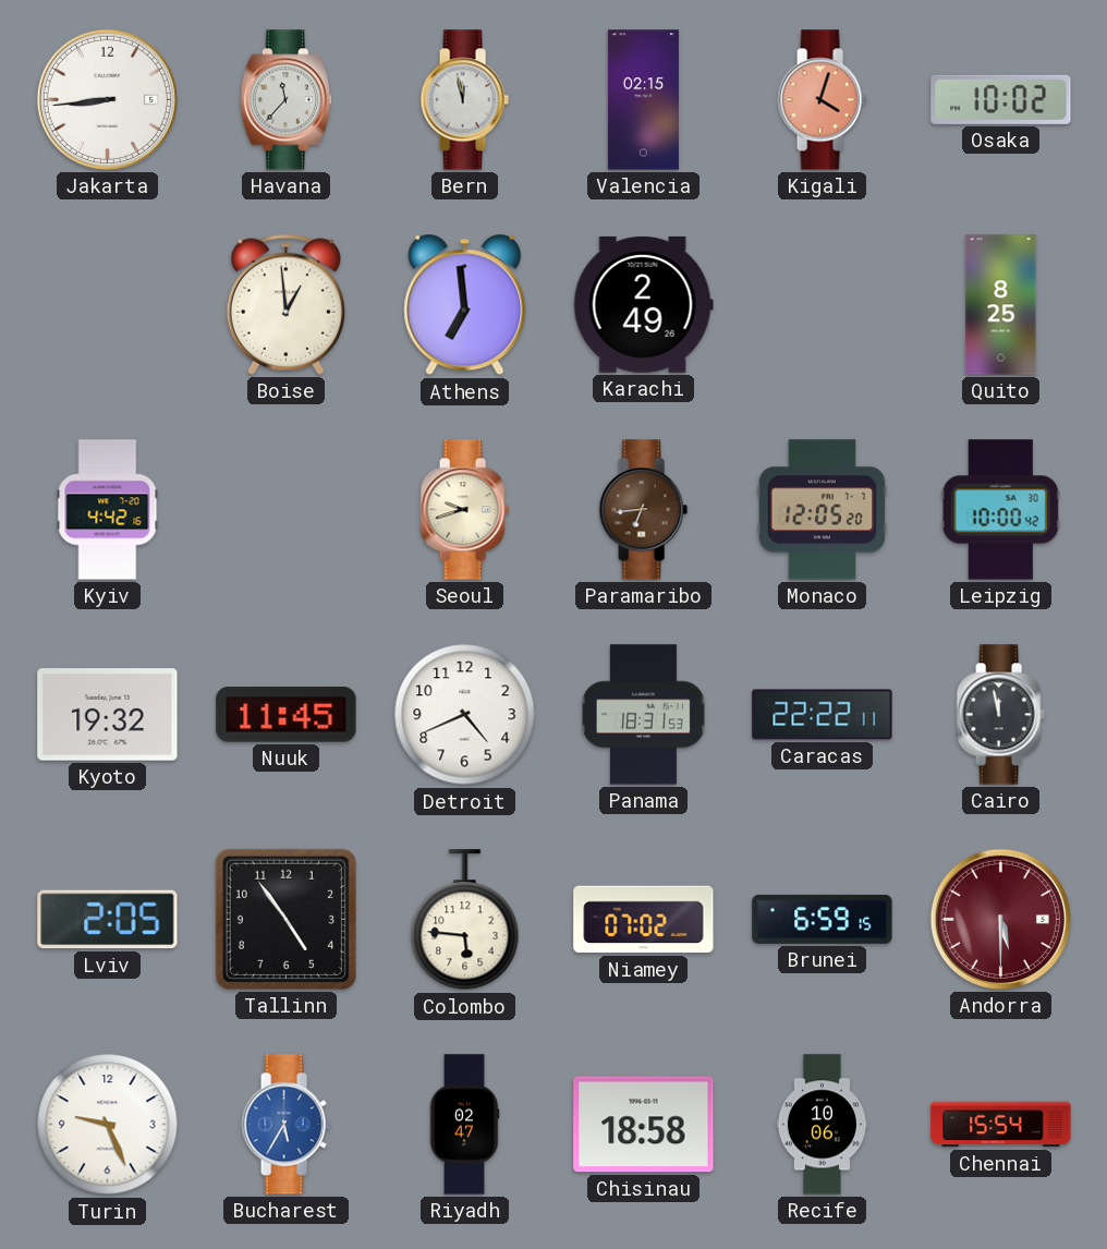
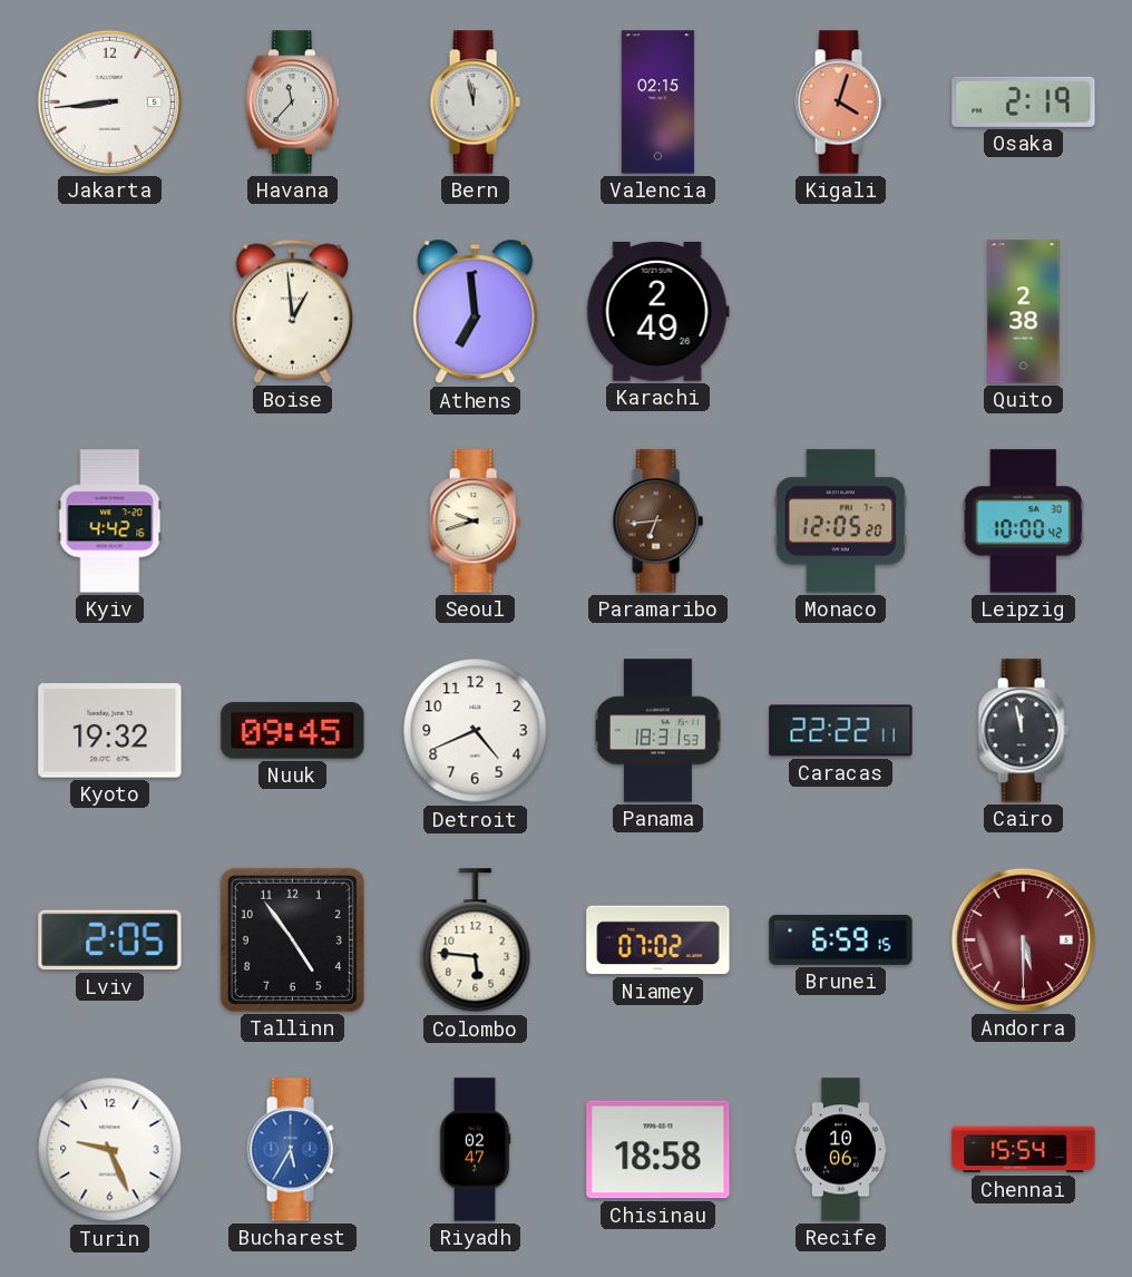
Osaka: 10:02 -> 2:19
Quito: 8:25 -> 2:38
Nuuk: 11:45 -> 09:45
